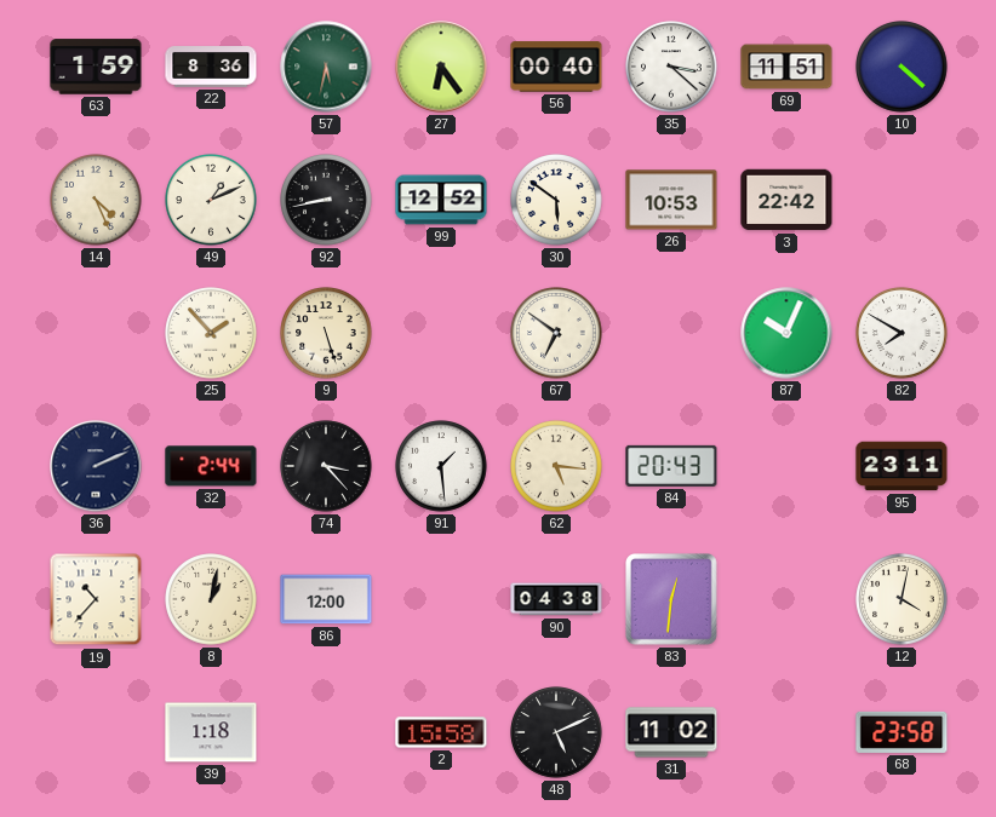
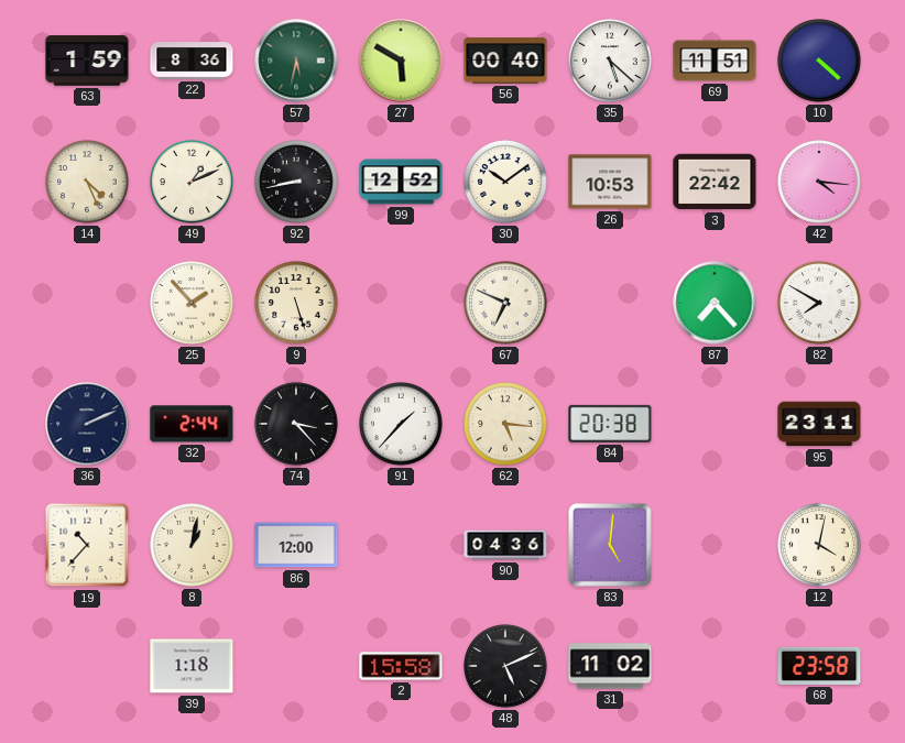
27: 6:24 -> 5:50
35: 3:22 -> 5:22
30: 5:51 -> 10:09
42: none -> 4:16
67: 6:51 -> 6:49
87: 10:04 -> 7:23
91: 1:29 -> 1:37
84: 20:43 -> 20:38
90: 04:38 -> 04:36
83: 12:31 -> 5:01
